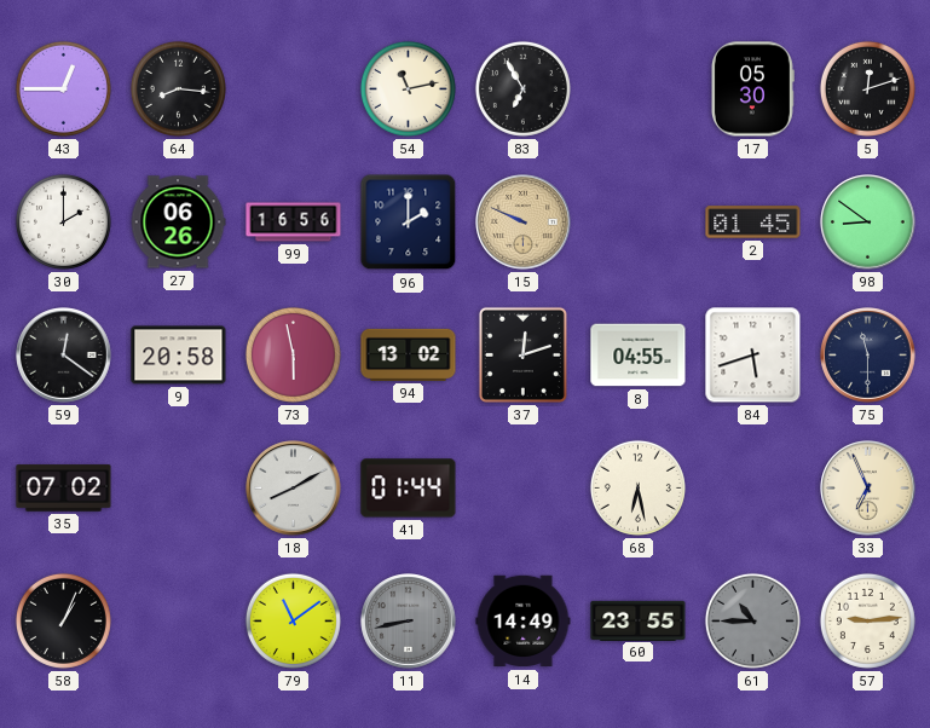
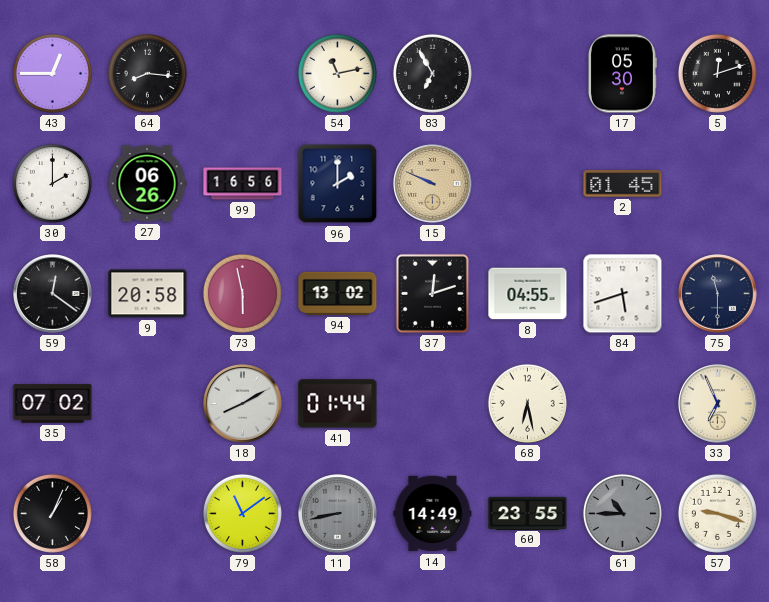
98: 8:51 -> none
57: 9:14 -> 9:18
